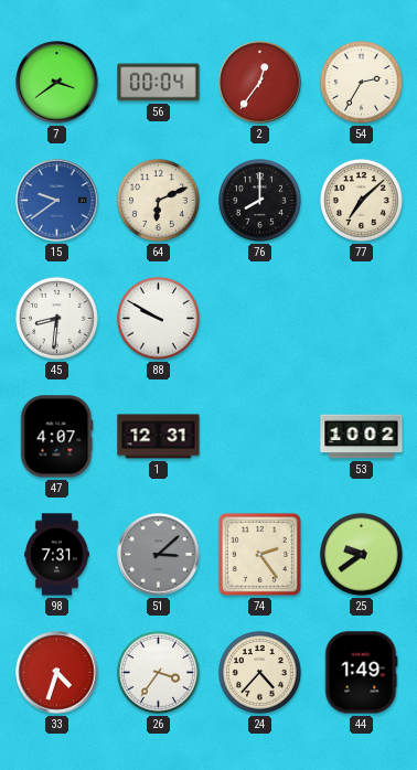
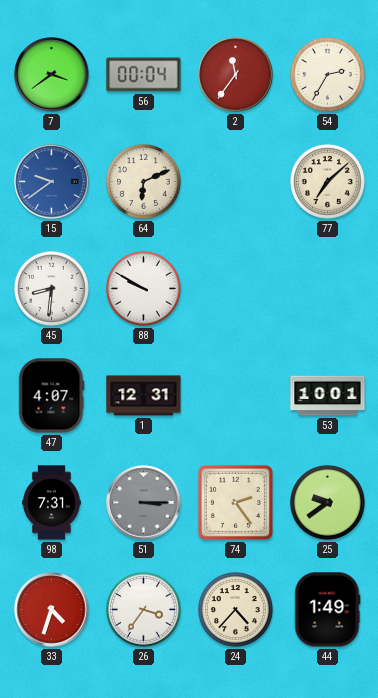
2: 12:36 -> 11:36
76: 8:00 -> none
53: 10:02 -> 10:01
51: 3:08 -> 3:15
